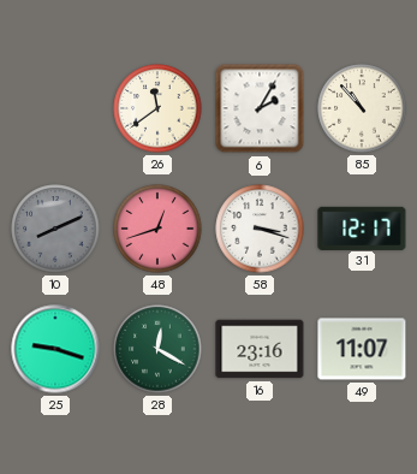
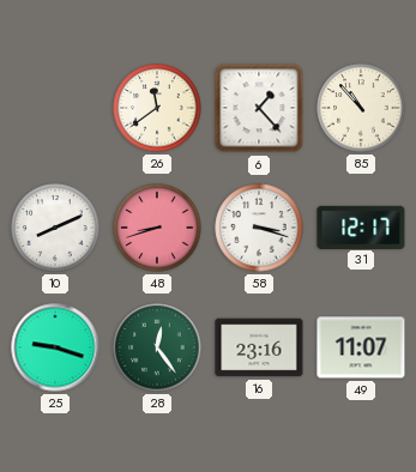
6: 2:05 -> 1:23
10 dial: grey -> white
48: 12:42 -> 8:42
28: 12:20 -> 12:24
